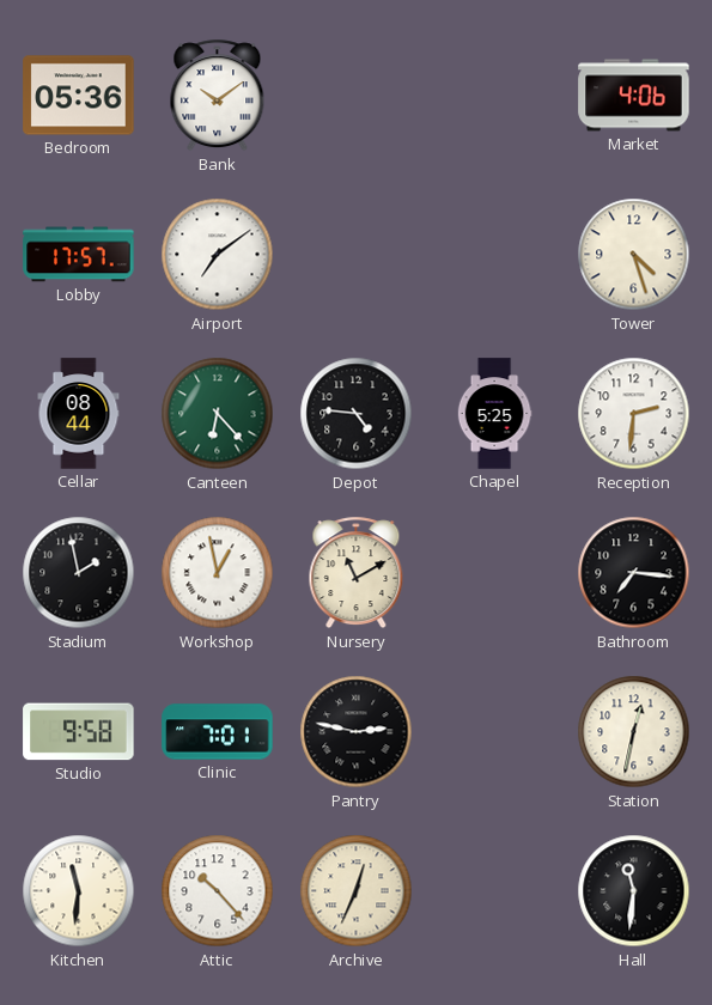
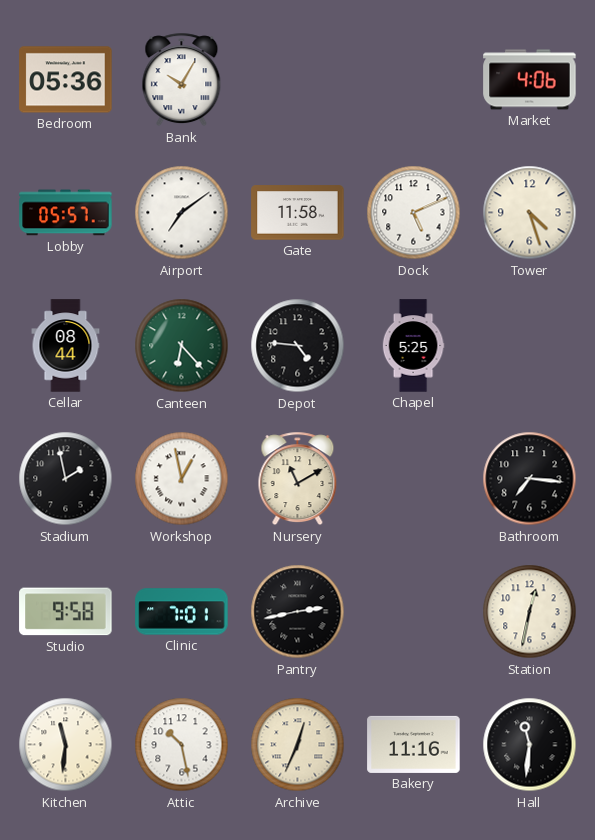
Bank: 10:09 -> 10:05
Lobby: 17:57 -> 05:57
Gate: none -> 11:58
Dock: none -> 5:11
Reception: 2:31 -> none
Pantry: 2:47 -> 2:43
Attic: 10:23 -> 10:28
Bakery: none -> 11:16
